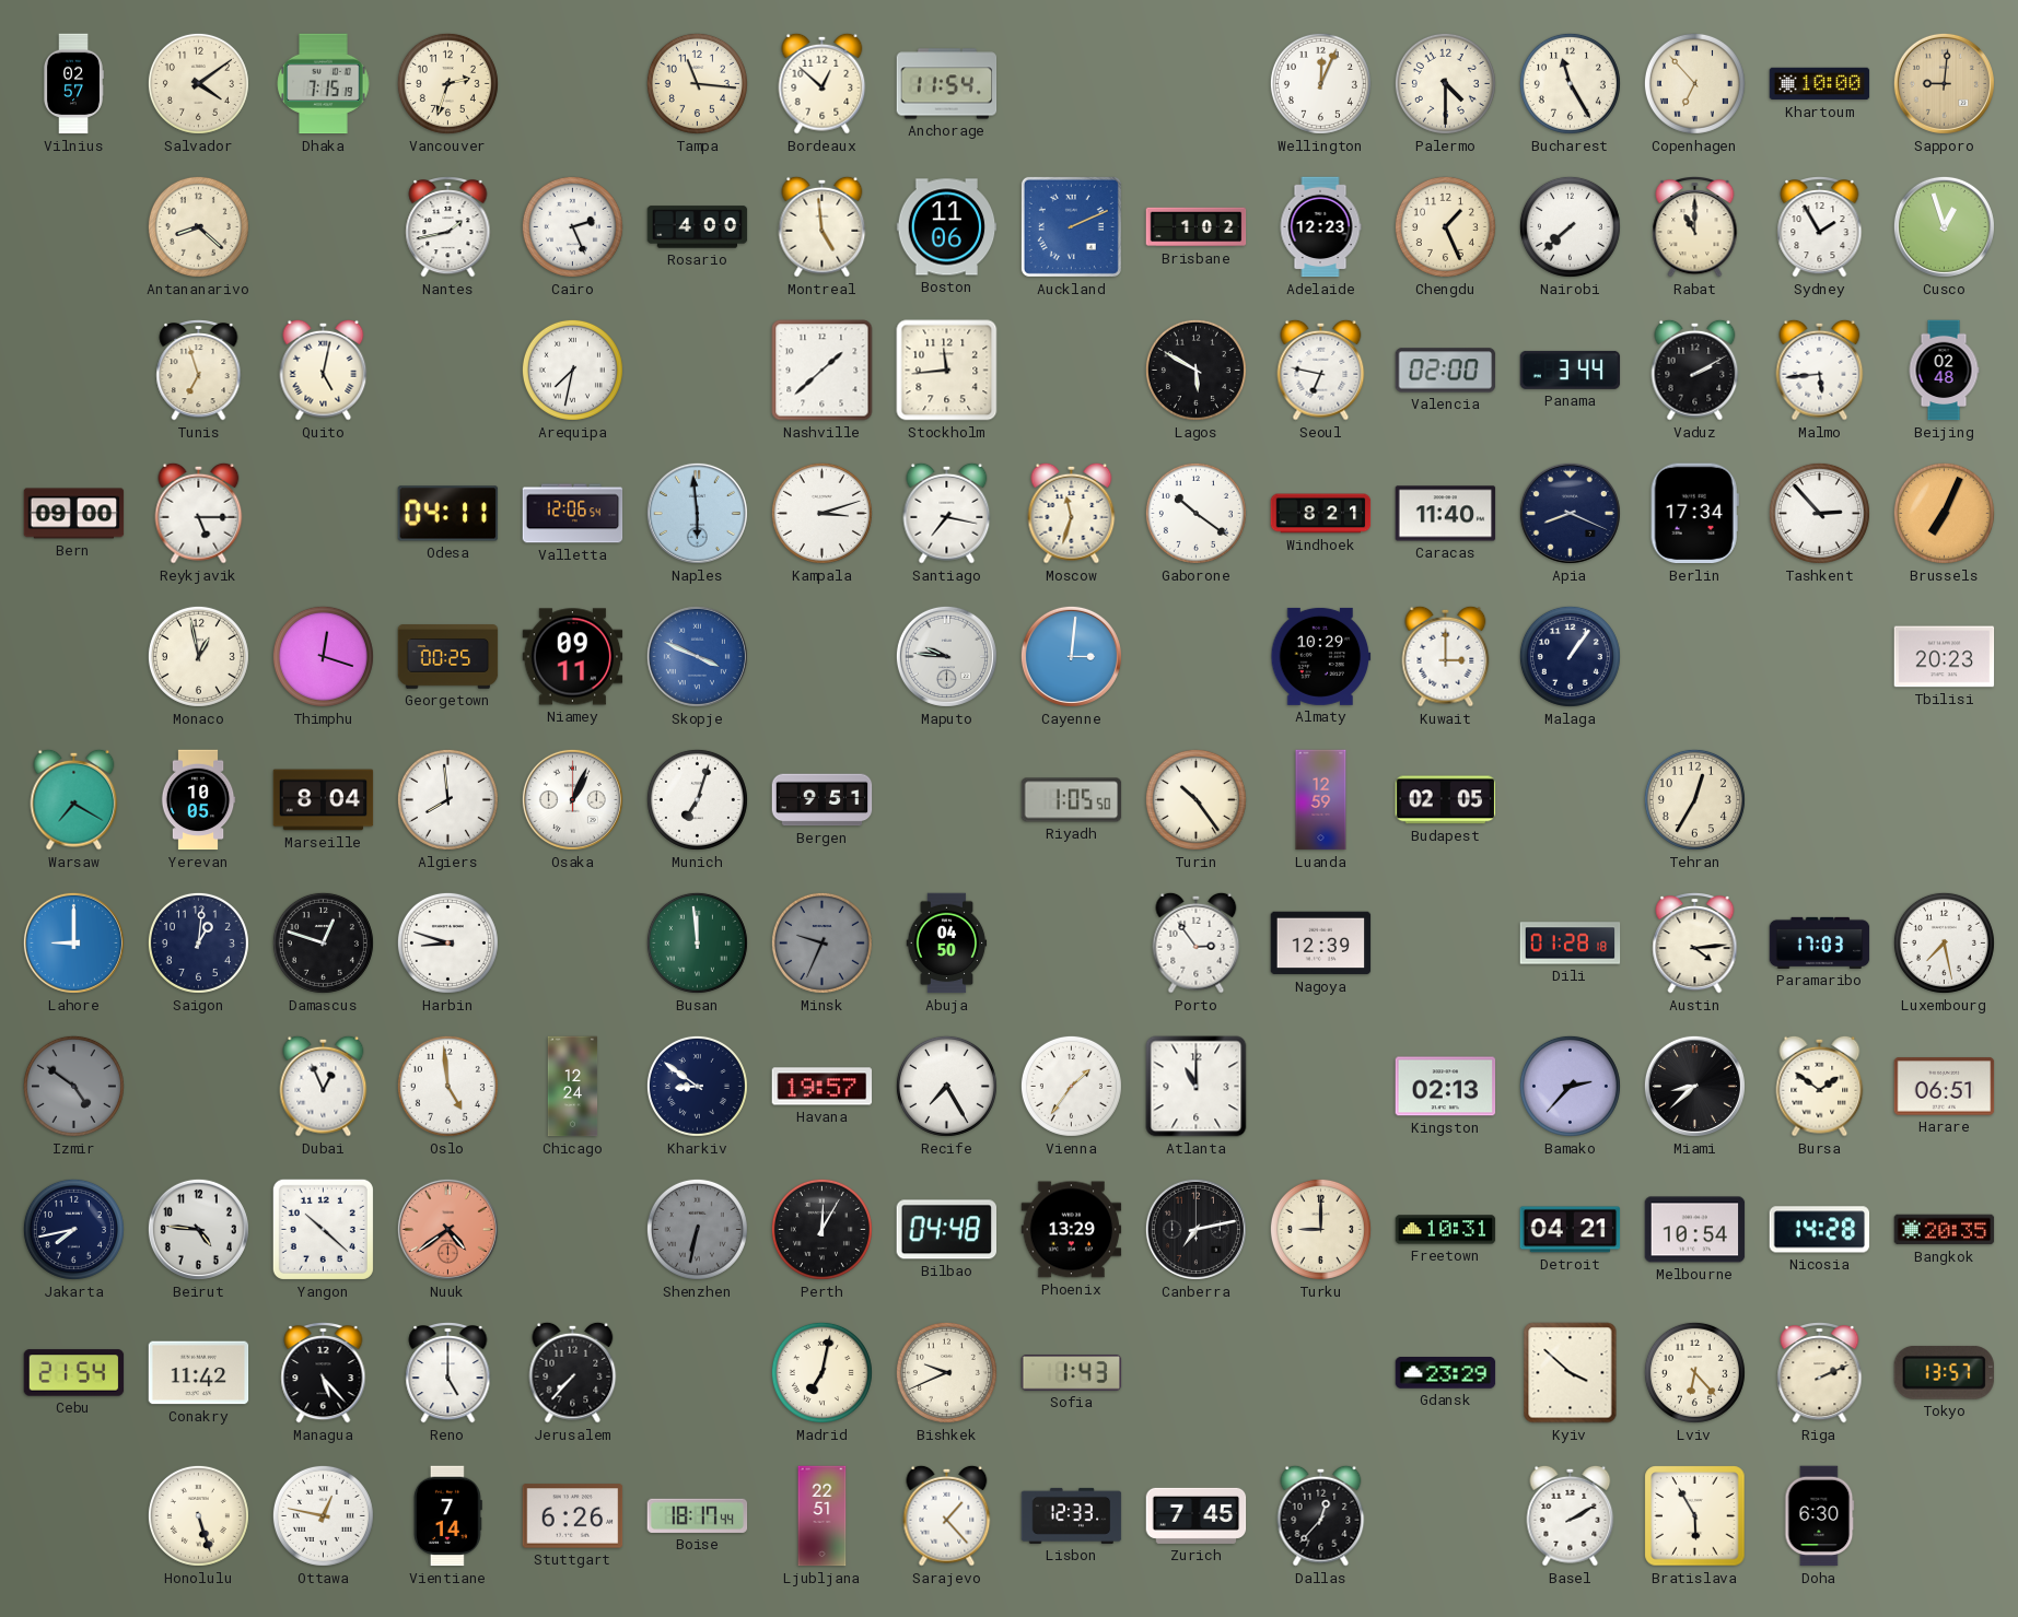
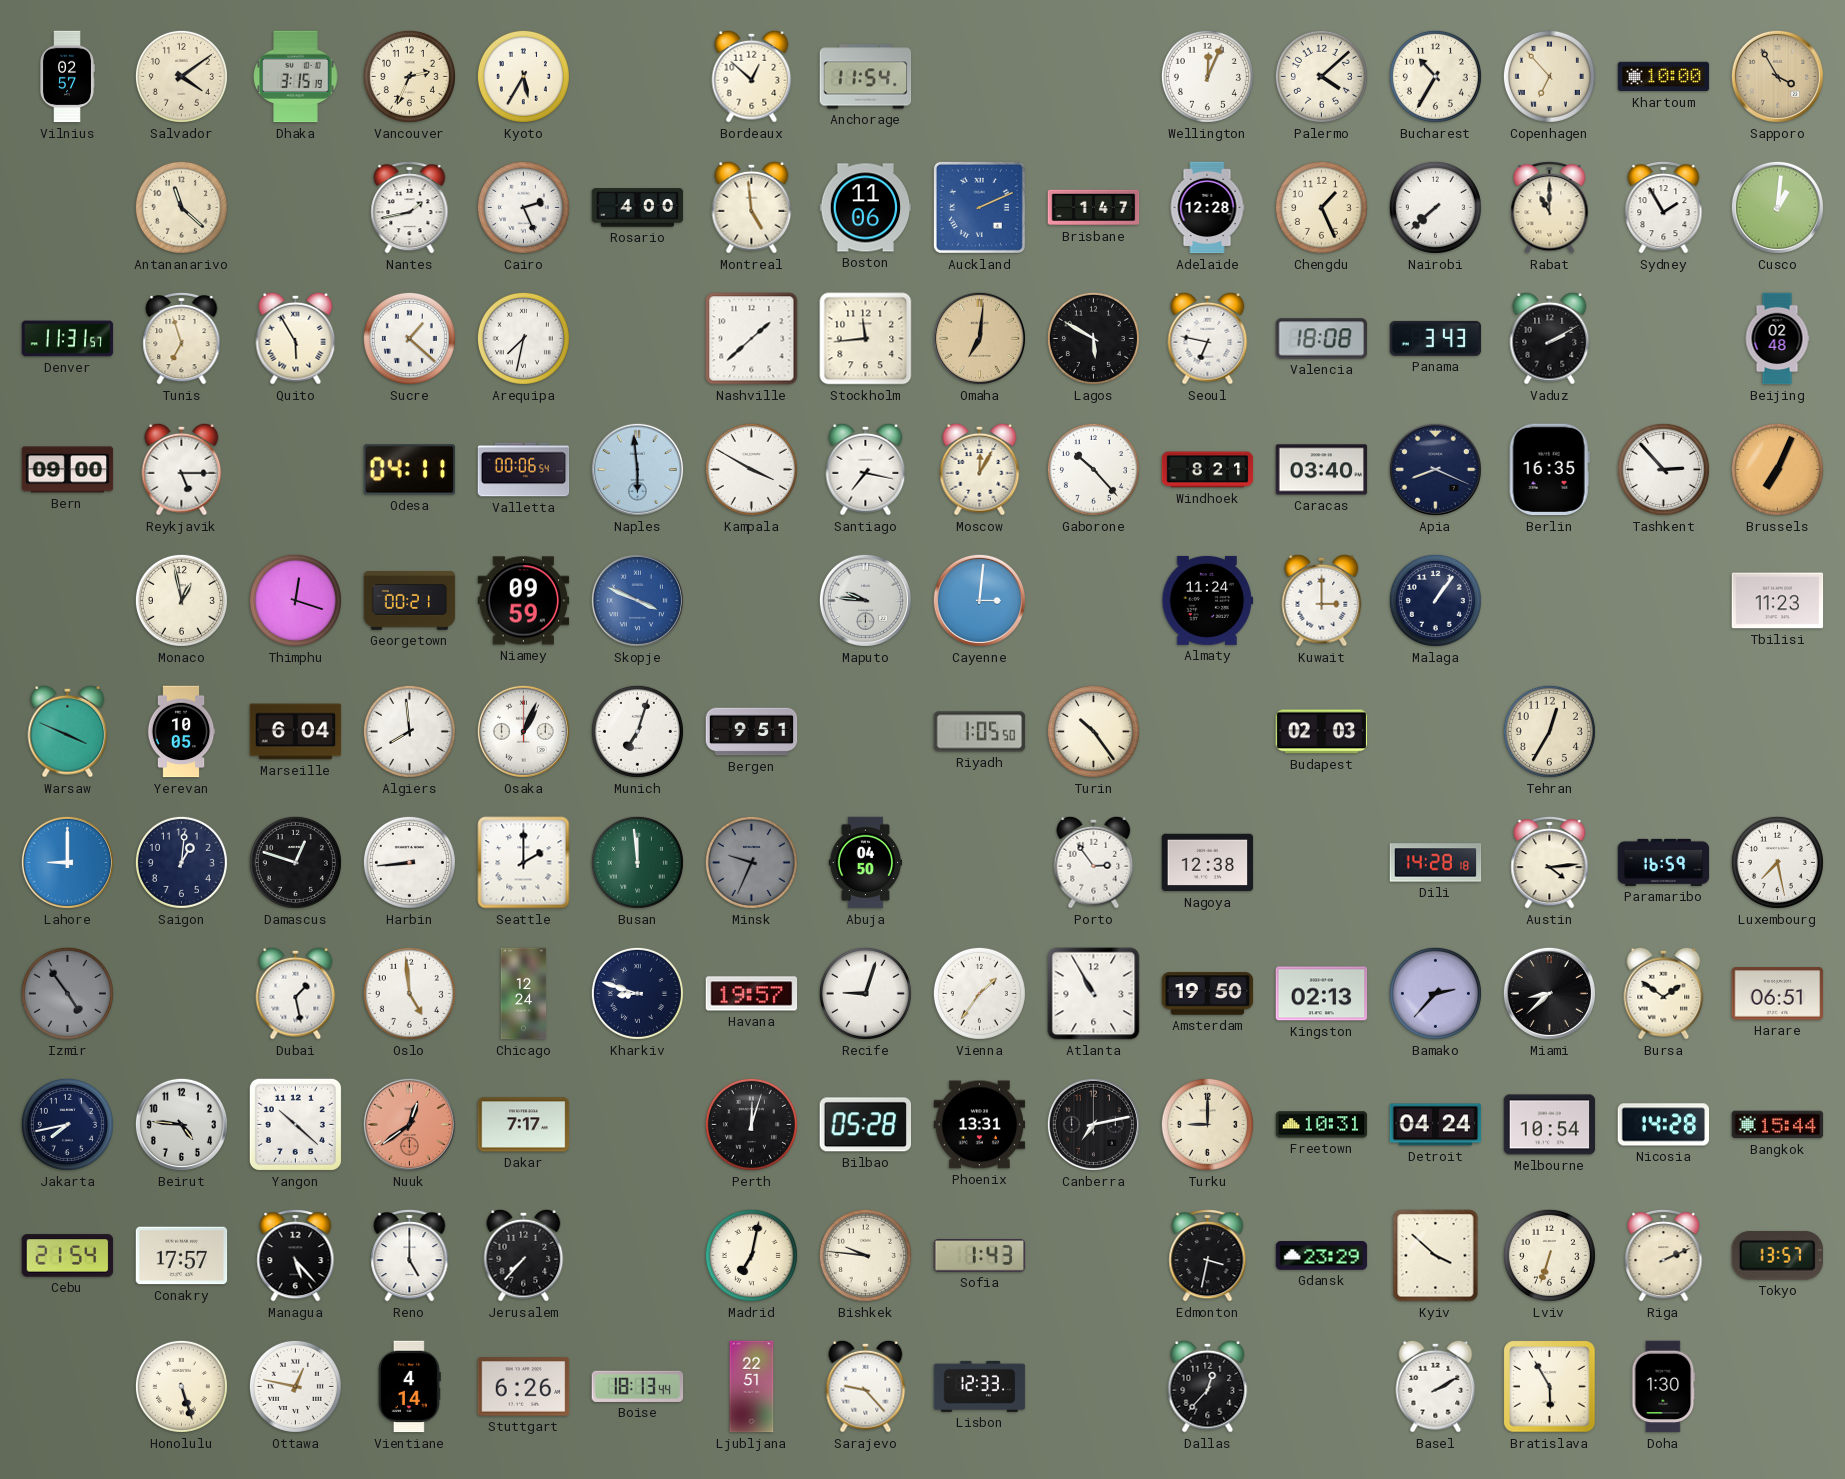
Dhaka: 7:15 -> 3:15
Vancouver: 2:33 -> 2:34
Kyoto: none -> 5:35
Tampa: 11:16 -> none
Palermo: 4:30 -> 4:08
Bucharest: 11:25 -> 10:35
Sapporo: 9:01 -> 3:55
Antananarivo: 8:22 -> 11:22
Brisbane: 1:02 -> 1:47
Adelaide: 12:23 -> 12:28
Cusco: 12:57 -> 1:01
Denver: none -> 11:31
Quito: 5:02 -> 5:55
Sucre: none -> 1:22
Omaha: none -> 7:01
Valencia: 02:00 -> 18:08
Panama: 3:44 -> 3:43
Malmo: 5:44 -> none
Valletta: 12:06 -> 00:06
Kampala: 3:12 -> 3:50
Moscow: 11:33 -> 12:05
Gaborone: 10:21 -> 10:23
Caracas: 11:40 -> 03:40
Berlin: 17:34 -> 16:35
Georgetown: 00:25 -> 00:21
Niamey: 09:11 -> 09:59
Almaty: 10:29 -> 11:24
Tbilisi: 20:23 -> 11:23
Warsaw: 7:20 -> 3:49
Marseille: 8:04 -> 6:04
Luanda: 12:59 -> none
Budapest: 02:05 -> 02:03
Harbin: 8:48 -> 8:44
Seattle: none -> 2:00
Nagoya: 12:39 -> 12:38
Dili: 01:28 -> 14:28
Paramaribo: 17:03 -> 16:59
Izmir: 4:51 -> 4:54
Dubai: 12:56 -> 1:28
Kharkiv: 8:51 -> 8:48
Recife: 7:25 -> 9:03
Atlanta: 11:00 -> 10:55
Amsterdam: none -> 19:50
Nuuk: 4:39 -> 12:39
Dakar: none -> 7:17
Shenzhen: 6:32 -> none
Perth: 12:05 -> 12:03
Bilbao: 04:48 -> 05:28
Phoenix: 13:29 -> 13:31
Detroit: 04:21 -> 04:24
Bangkok: 20:35 -> 15:44
Conakry: 11:42 -> 17:57
Bishkek: 9:41 -> 9:46
Edmonton: none -> 3:32
Lviv: 6:23 -> 6:33
Vientiane: 7:14 -> 4:14
Boise: 18:17 -> 18:13
Sarajevo: 1:23 -> 9:23
Zurich: 7:45 -> none
Doha: 6:30 -> 1:30
